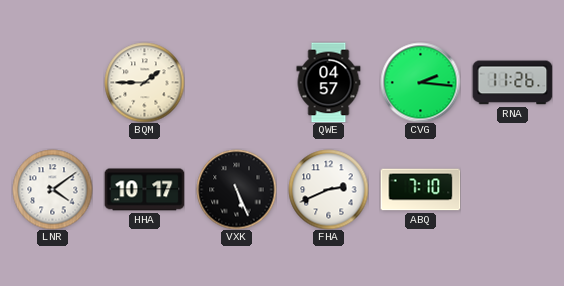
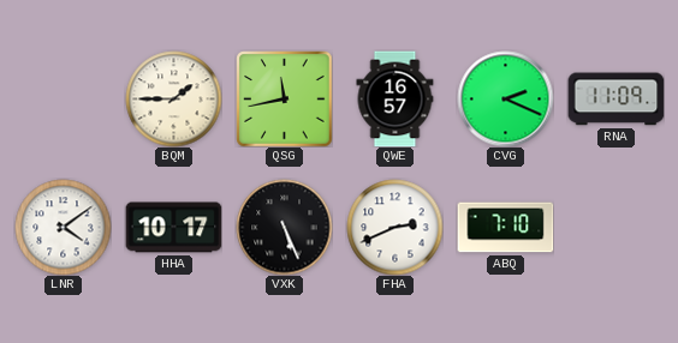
QSG: none -> 11:43
QWE: 04:57 -> 16:57
CVG: 2:16 -> 2:19
RNA: 11:26 -> 11:09
